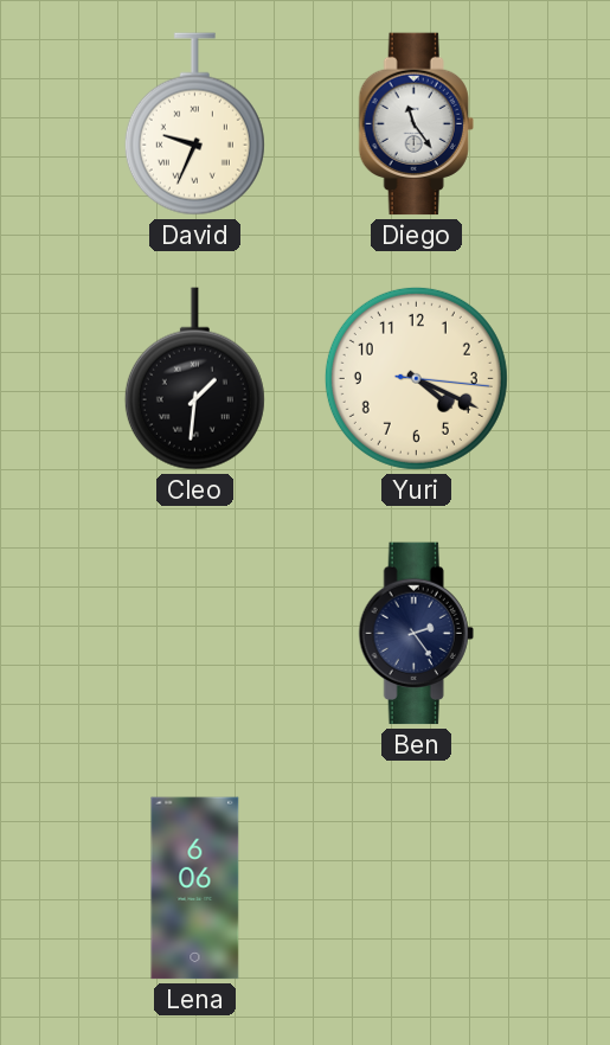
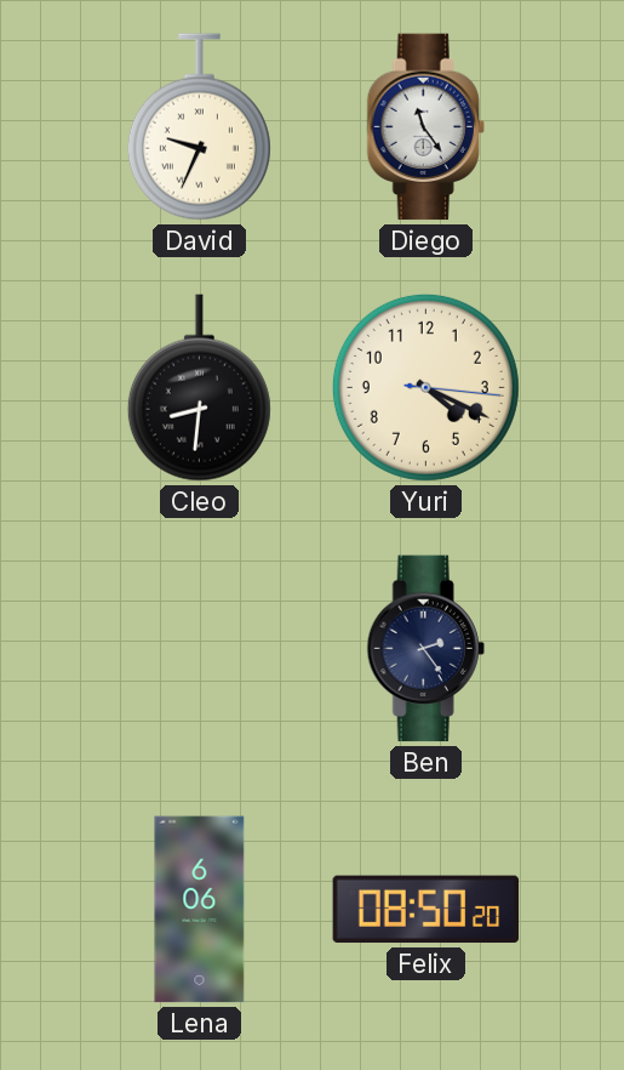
Cleo: 1:31 -> 8:31
Felix: none -> 08:50
